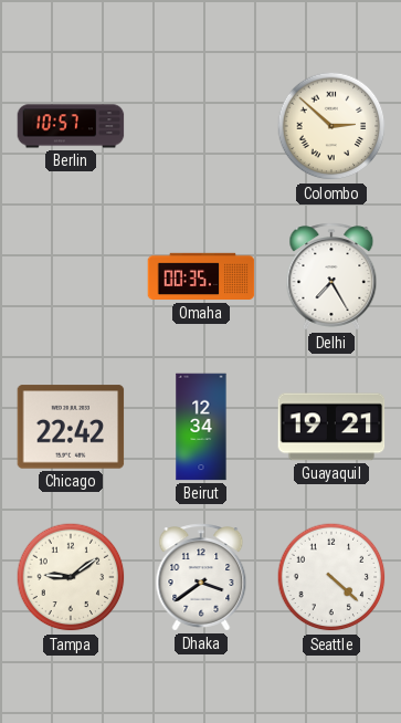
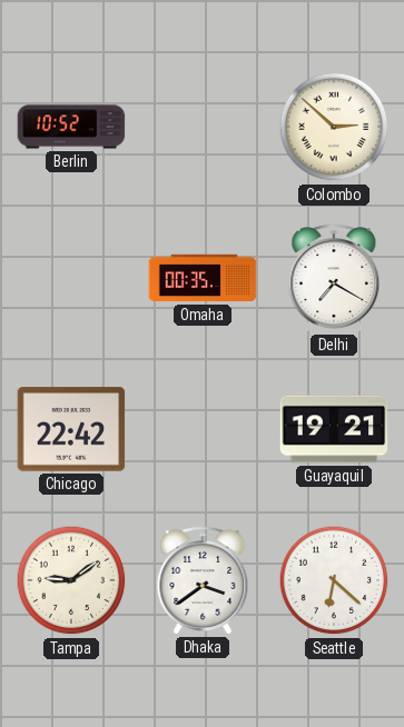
Berlin: 10:57 -> 10:52
Delhi: 7:25 -> 7:20
Beirut: 12:34 -> none
Seattle: 4:22 -> 6:22
